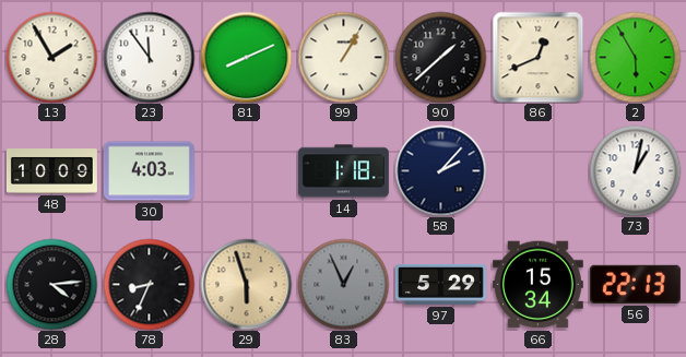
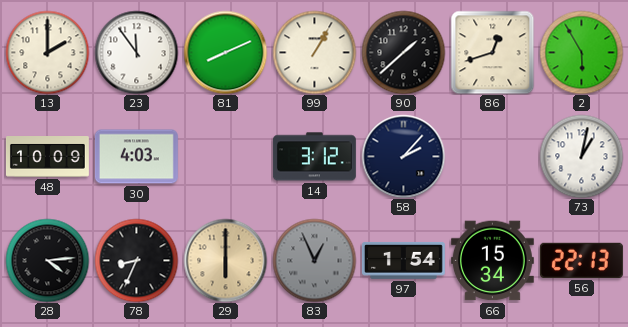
13: 1:55 -> 2:00
86: 12:41 -> 12:42
14: 1:18 -> 3:12
29: 5:57 -> 6:00
97: 5:29 -> 1:54
